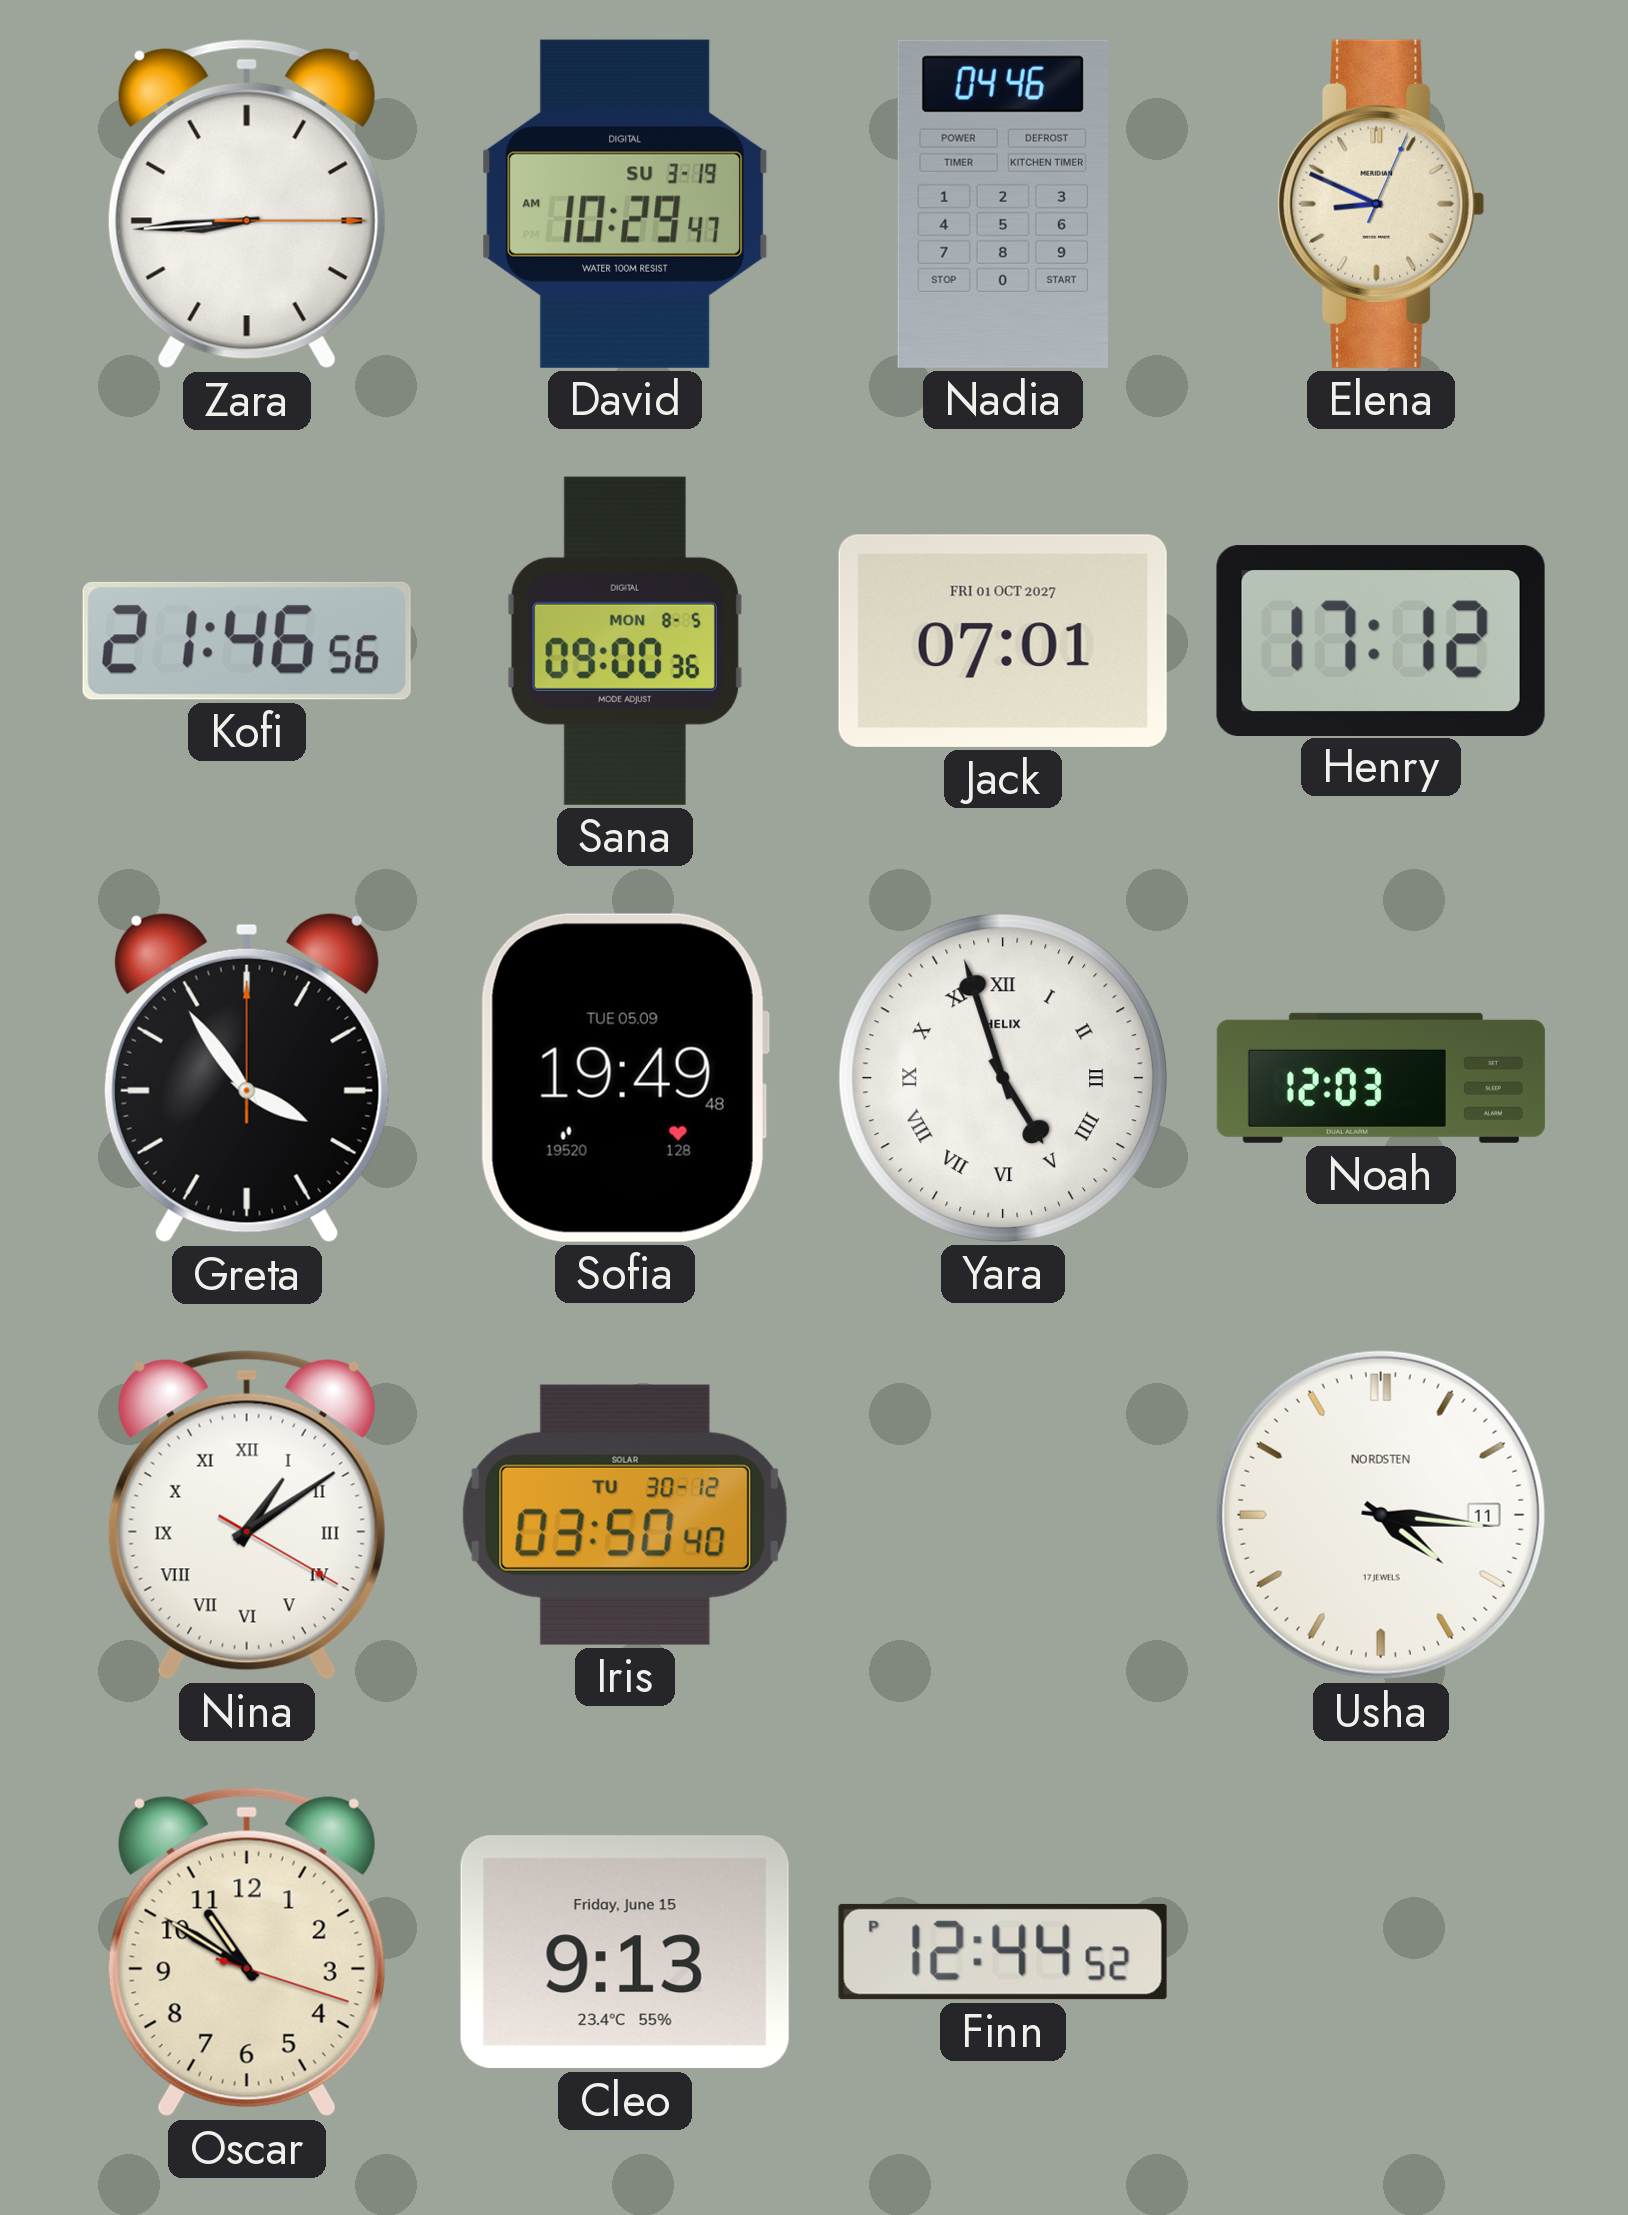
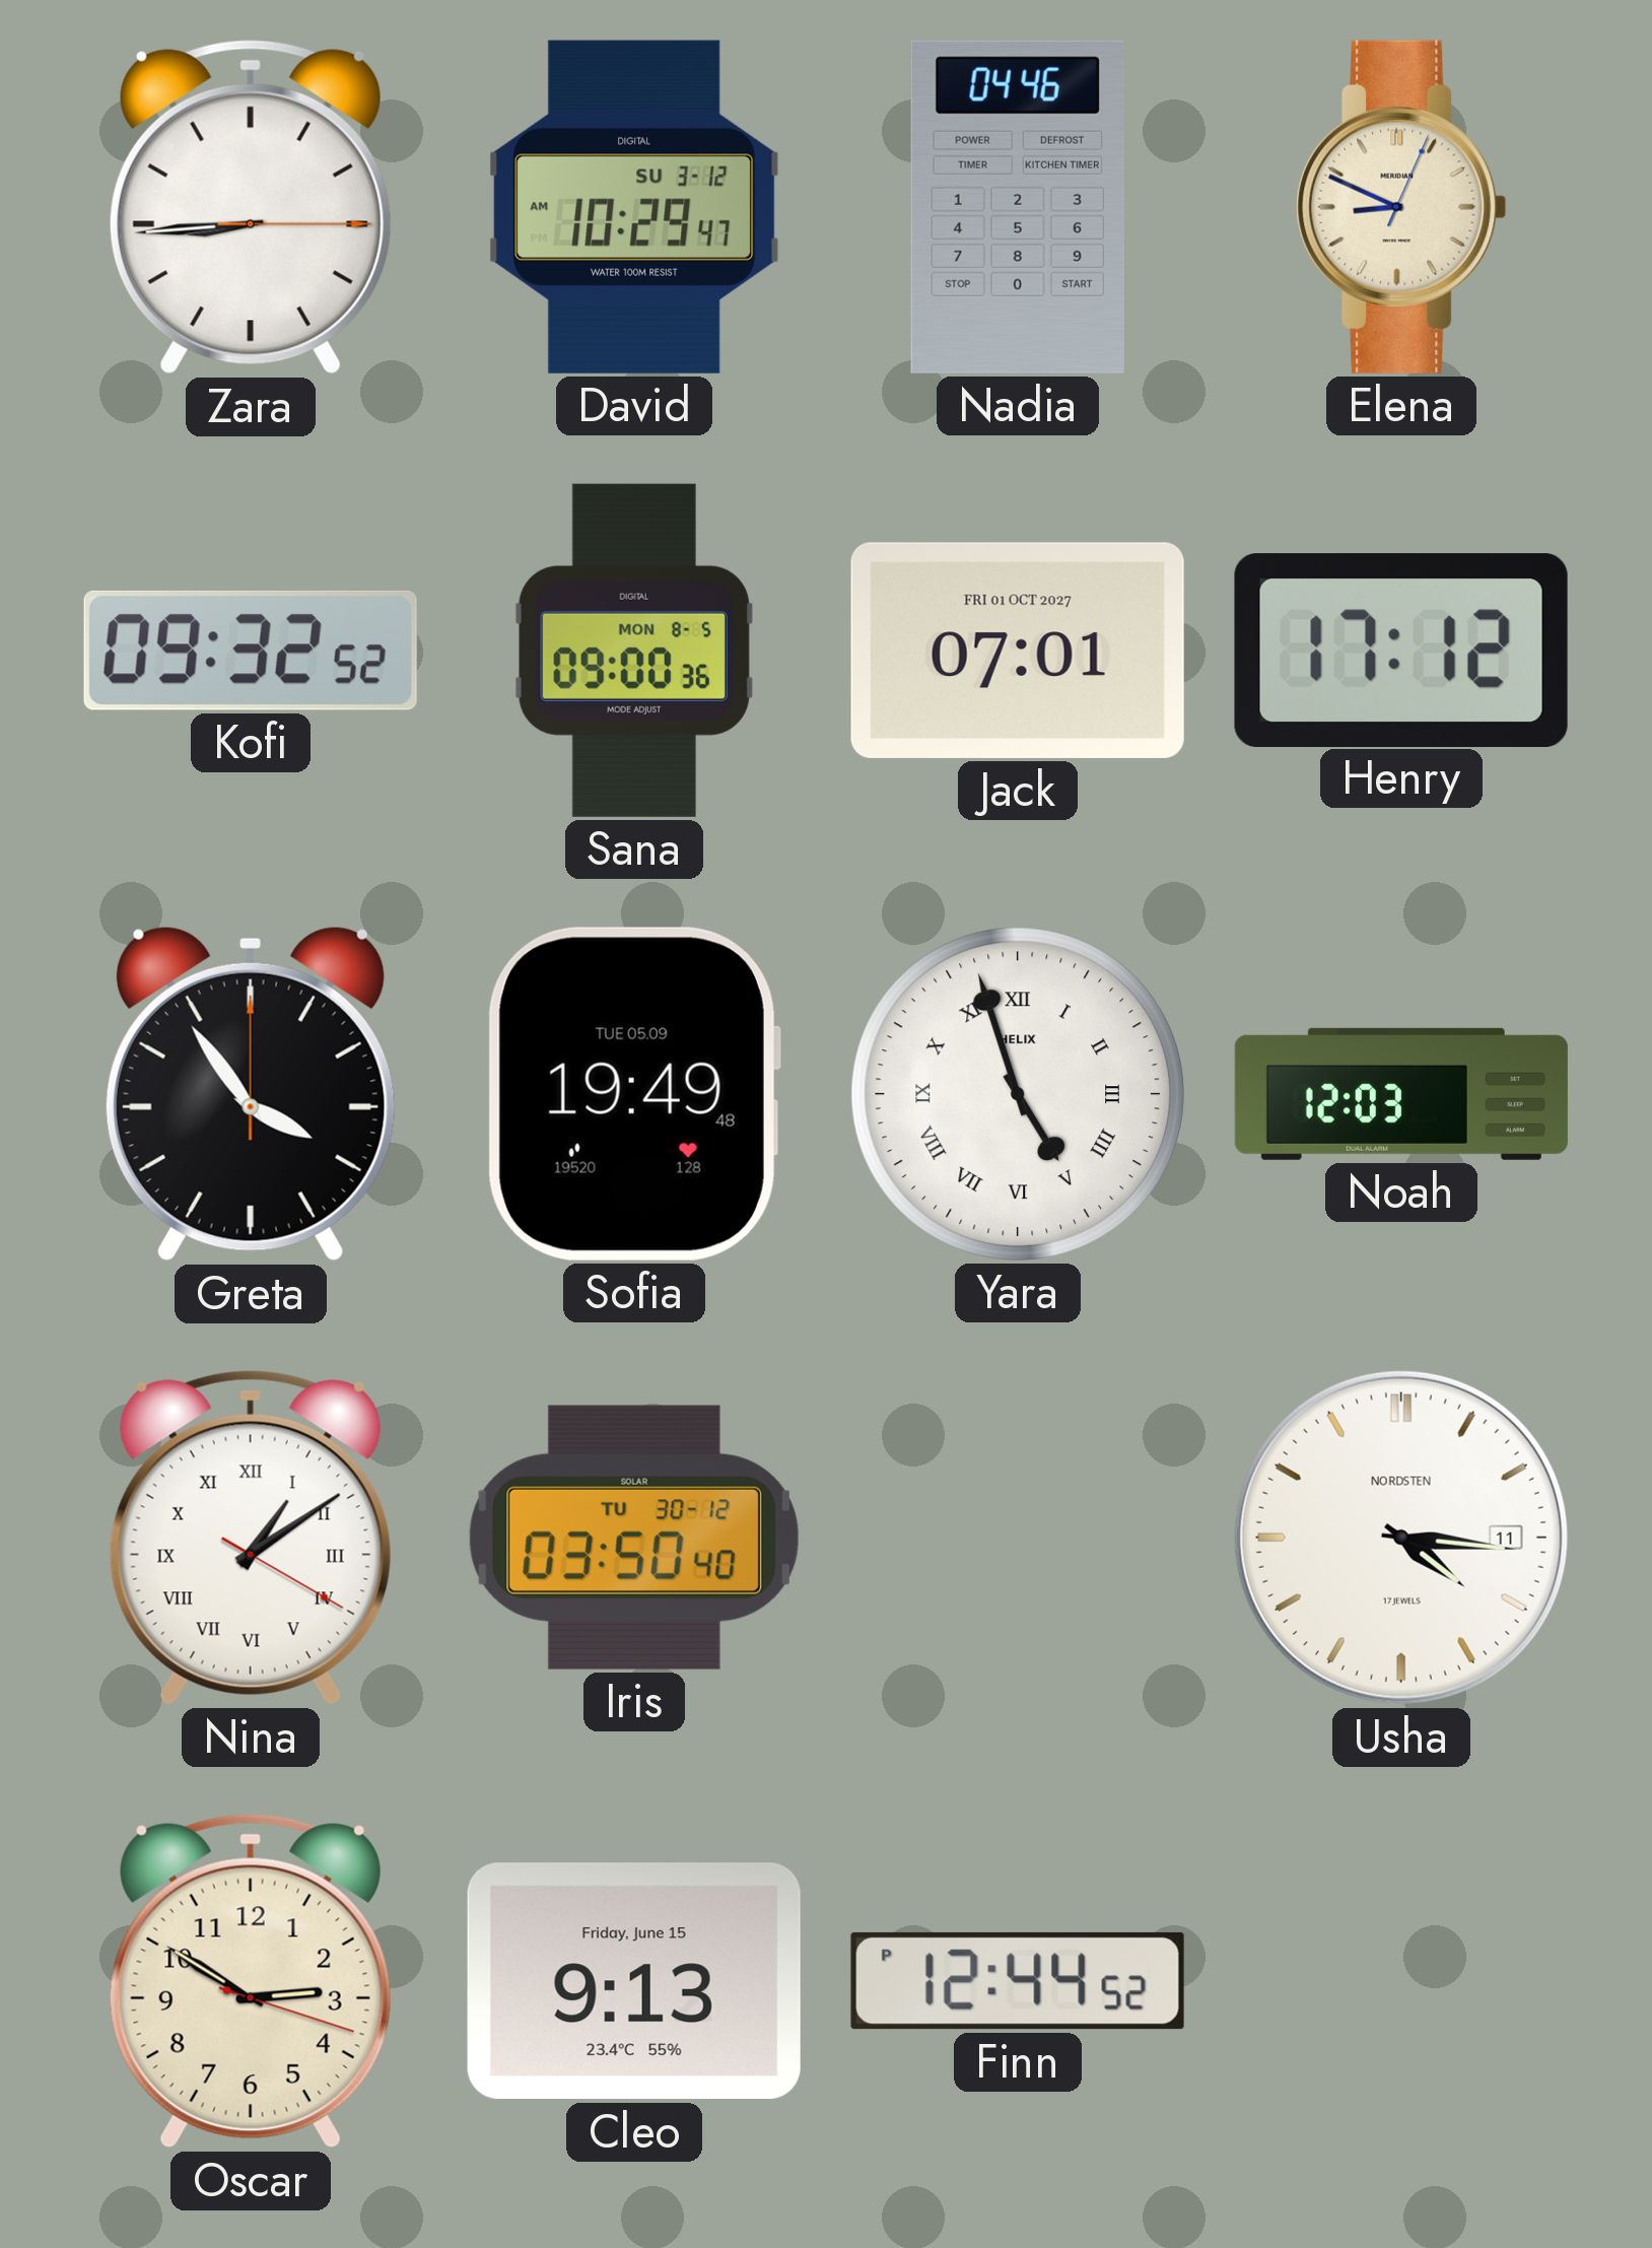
David date: SU 3-19 -> SU 3-12
Kofi: 21:46 -> 09:32
Oscar: 10:50 -> 2:50
